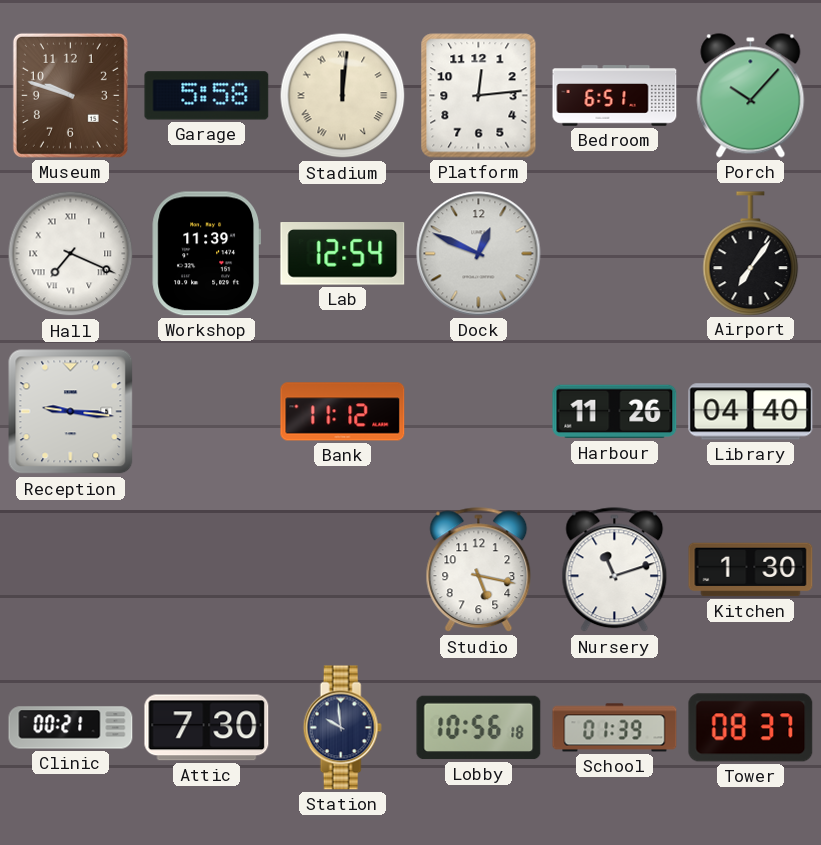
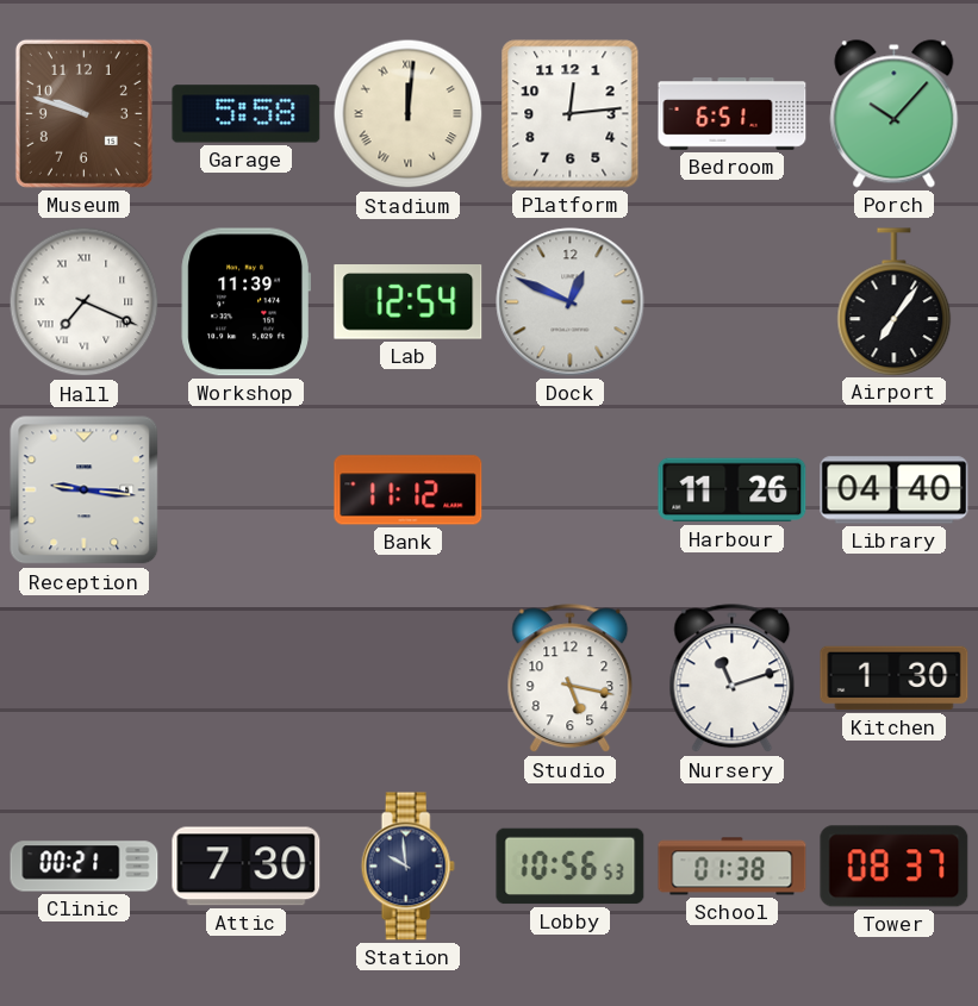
Lobby: 10:56:18 -> 10:56:53
School: 01:39 -> 01:38
